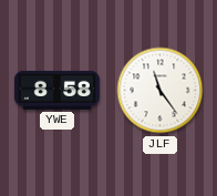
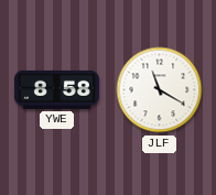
JLF: 11:24 -> 11:20
